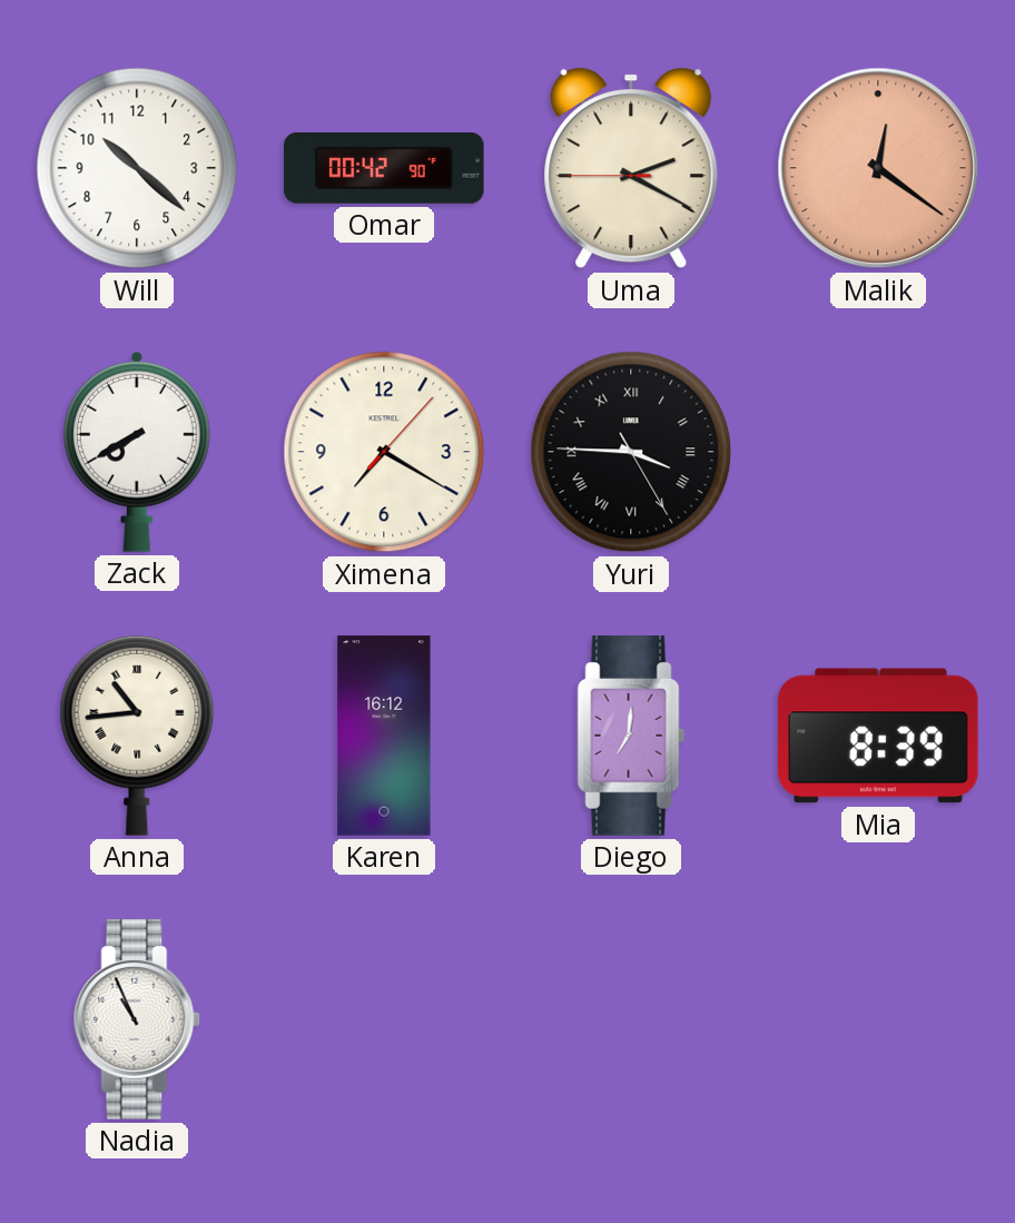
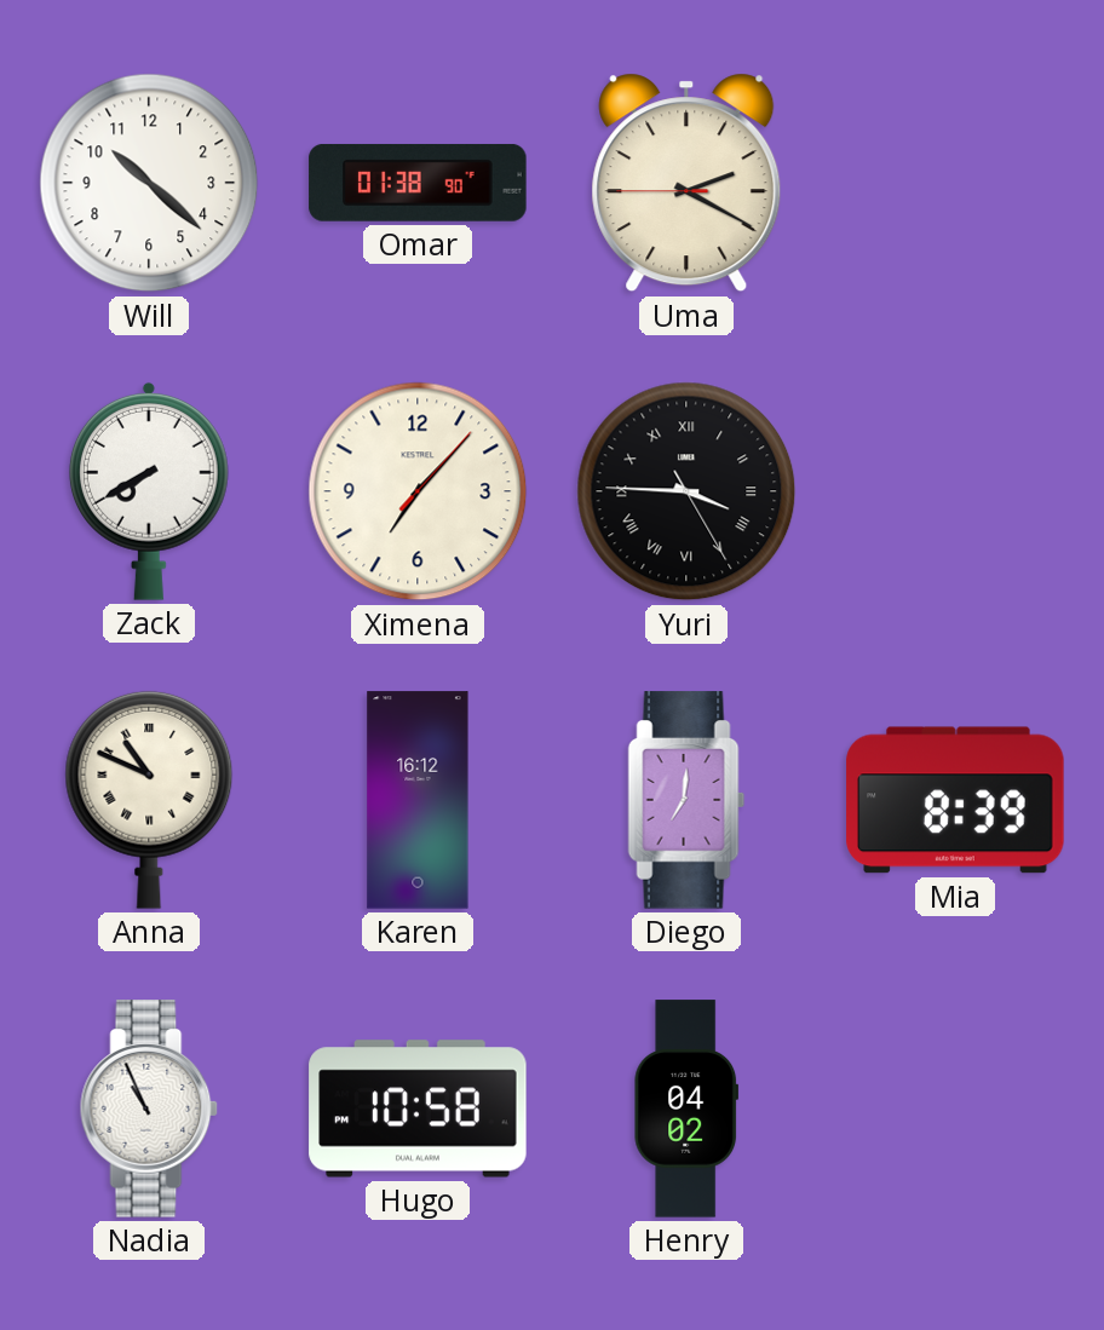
Omar: 00:42 -> 01:38
Malik: 12:21 -> none
Ximena: 7:20 -> 7:07
Anna: 10:44 -> 10:49
Hugo: none -> 10:58
Henry: none -> 04:02
